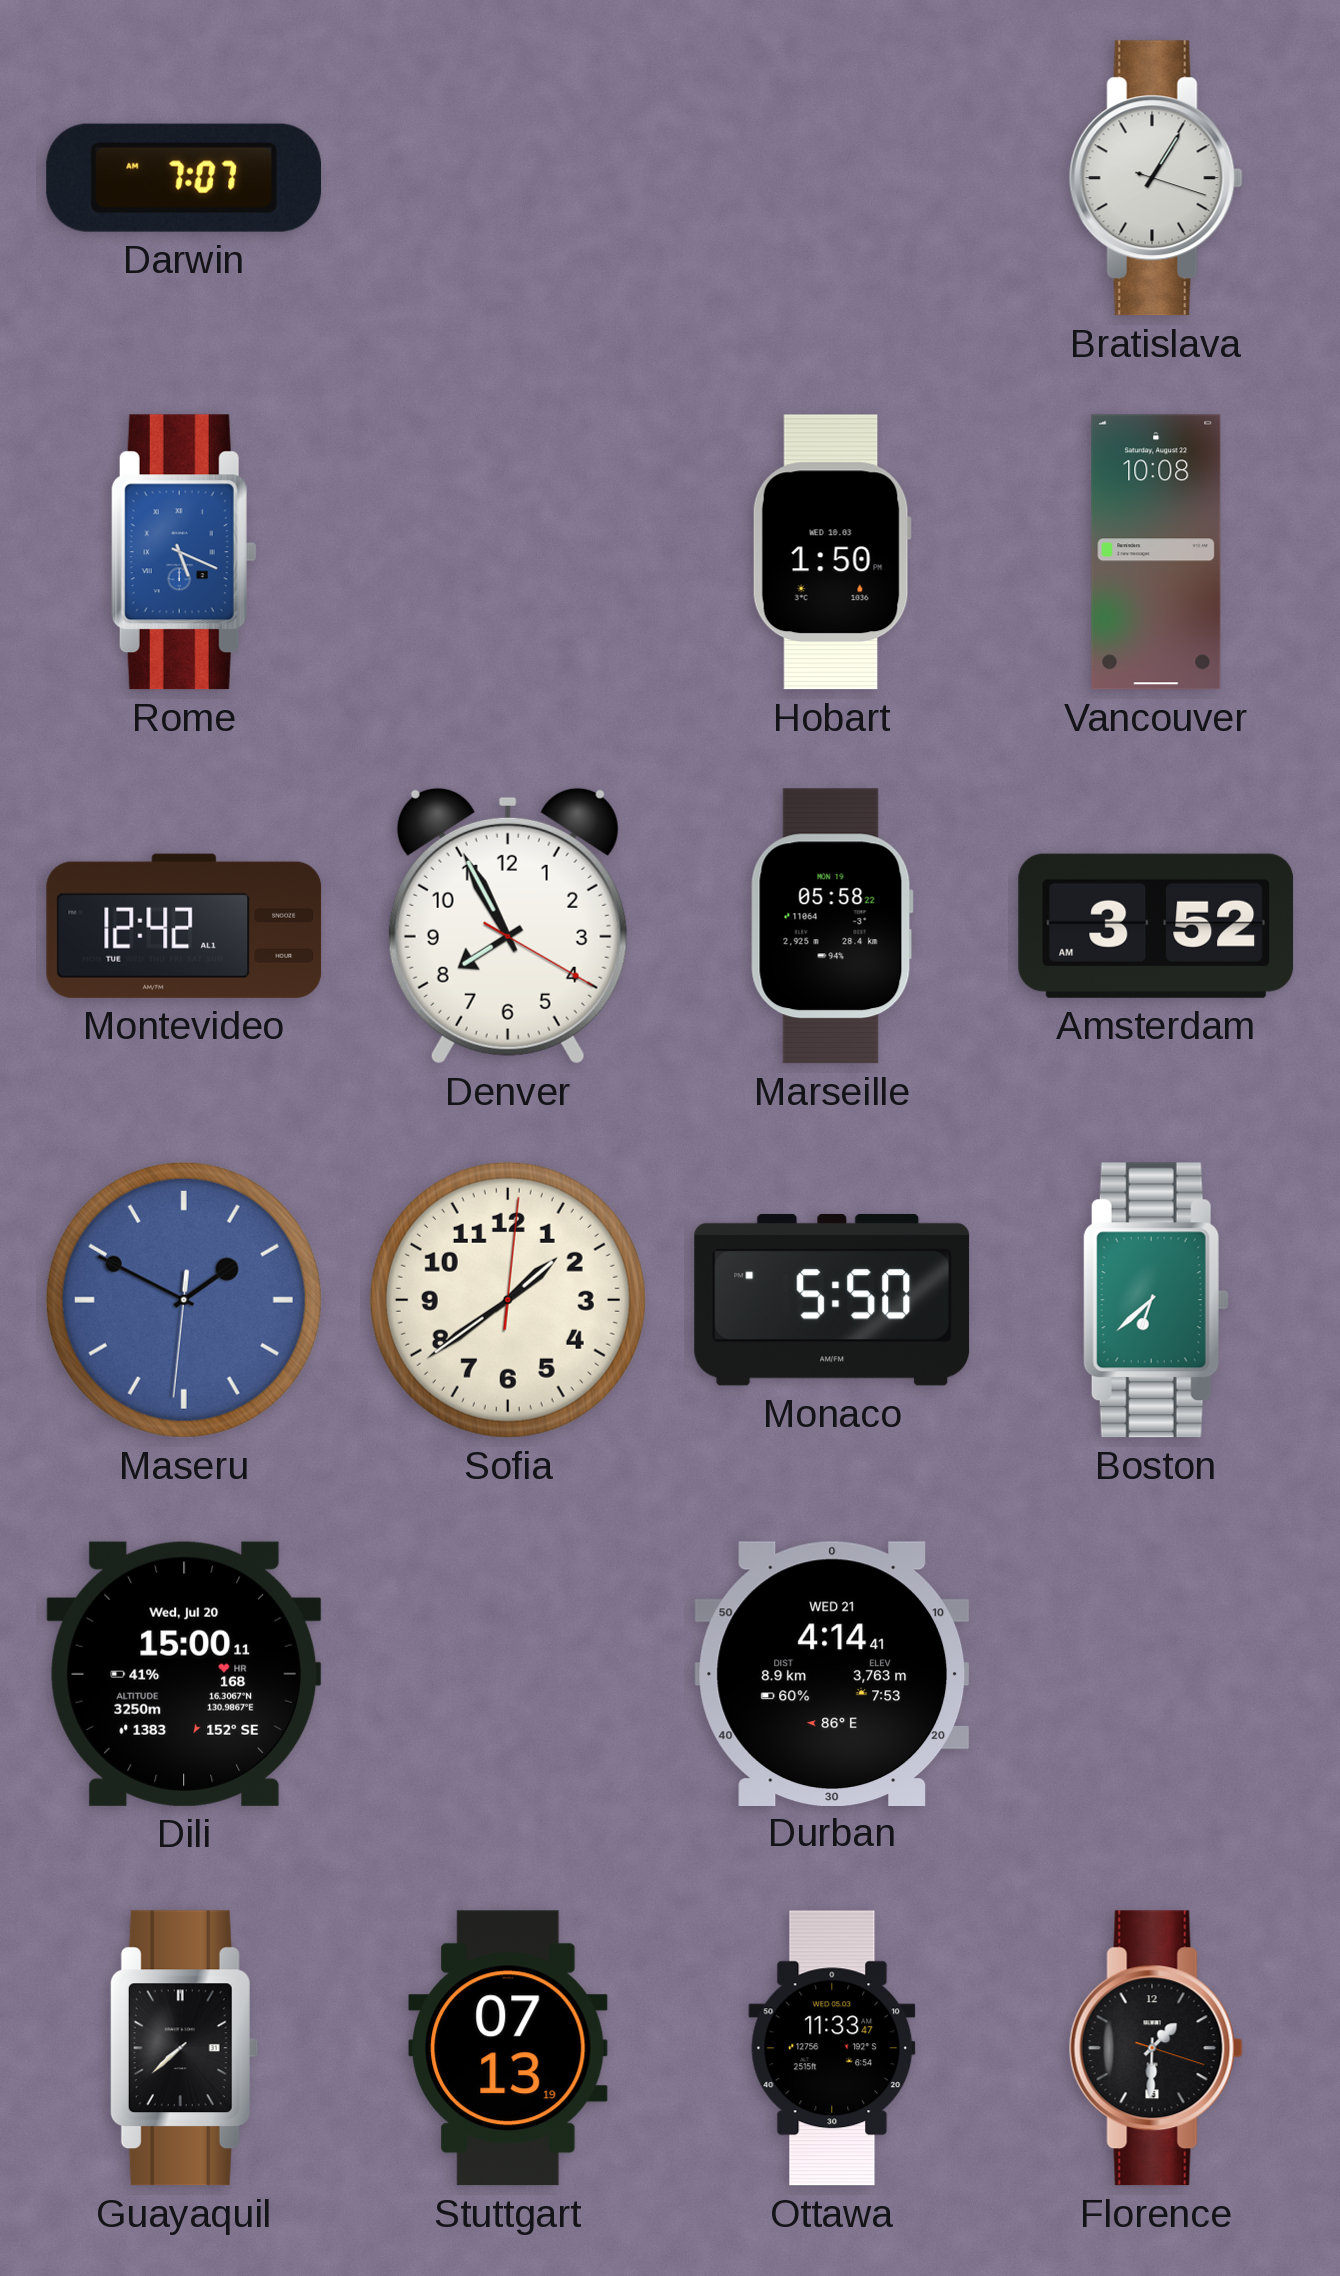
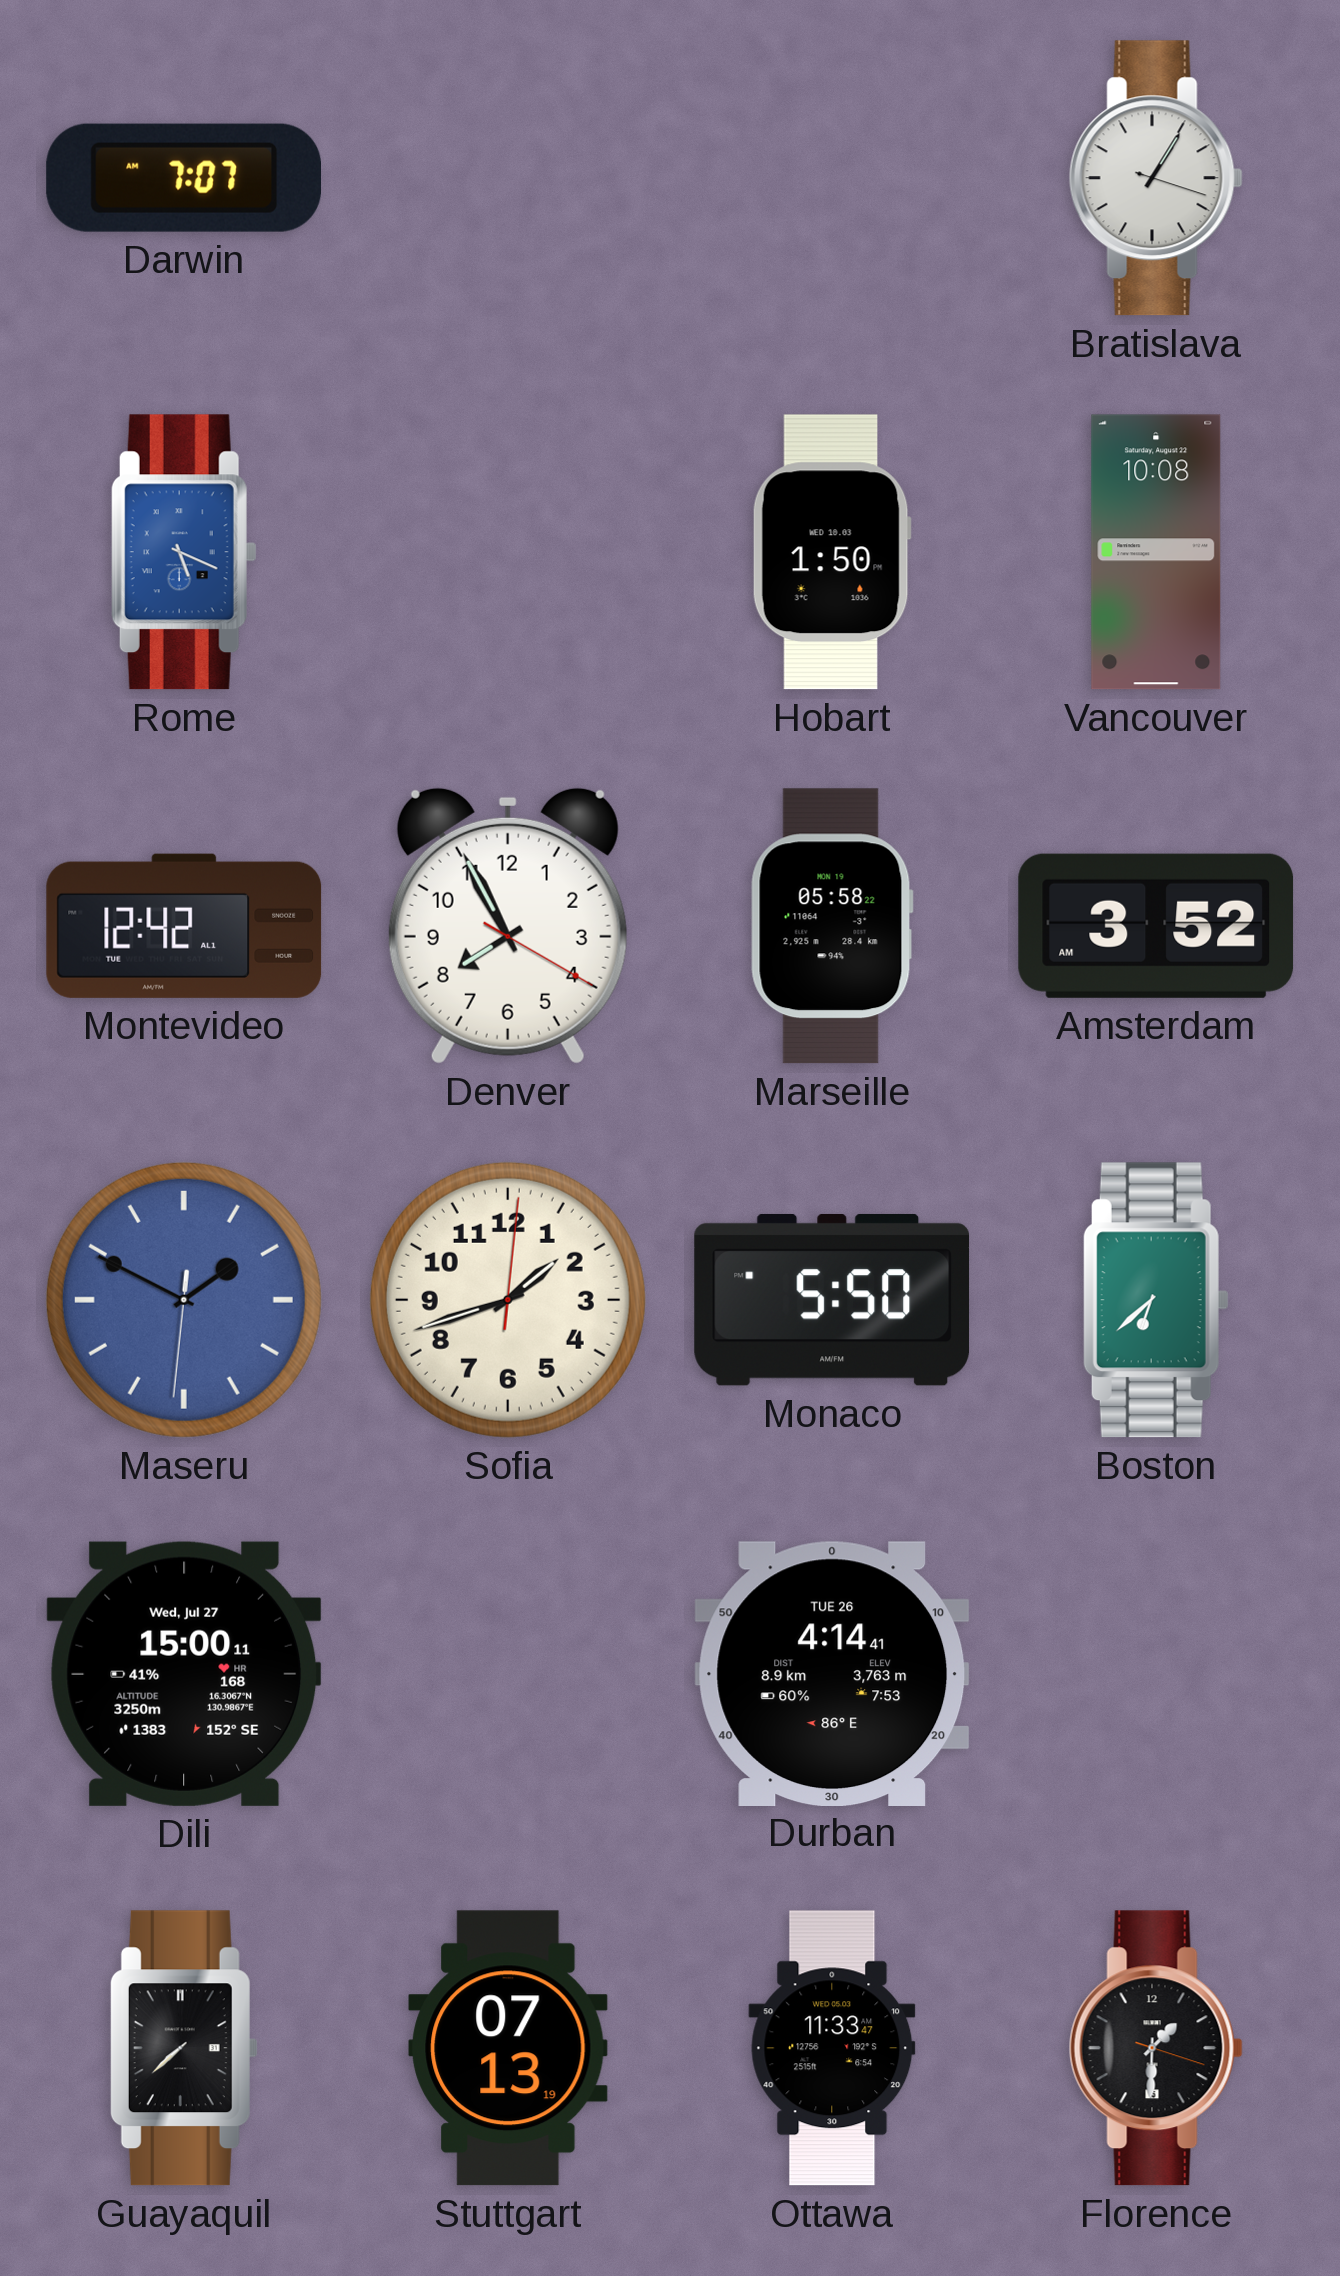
Sofia: 1:39 -> 1:42
Dili date: Wed, Jul 20 -> Wed, Jul 27
Durban date: WED 21 -> TUE 26
